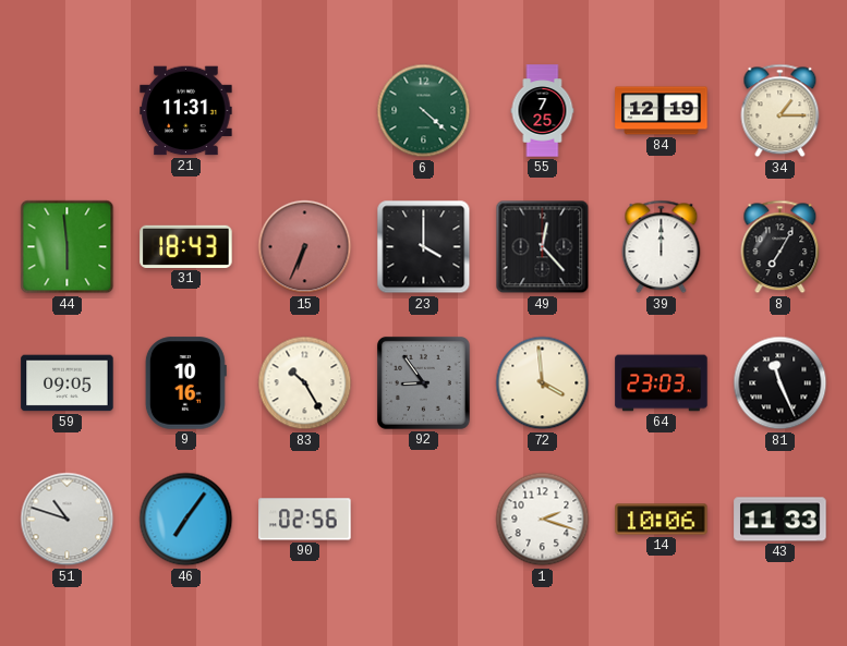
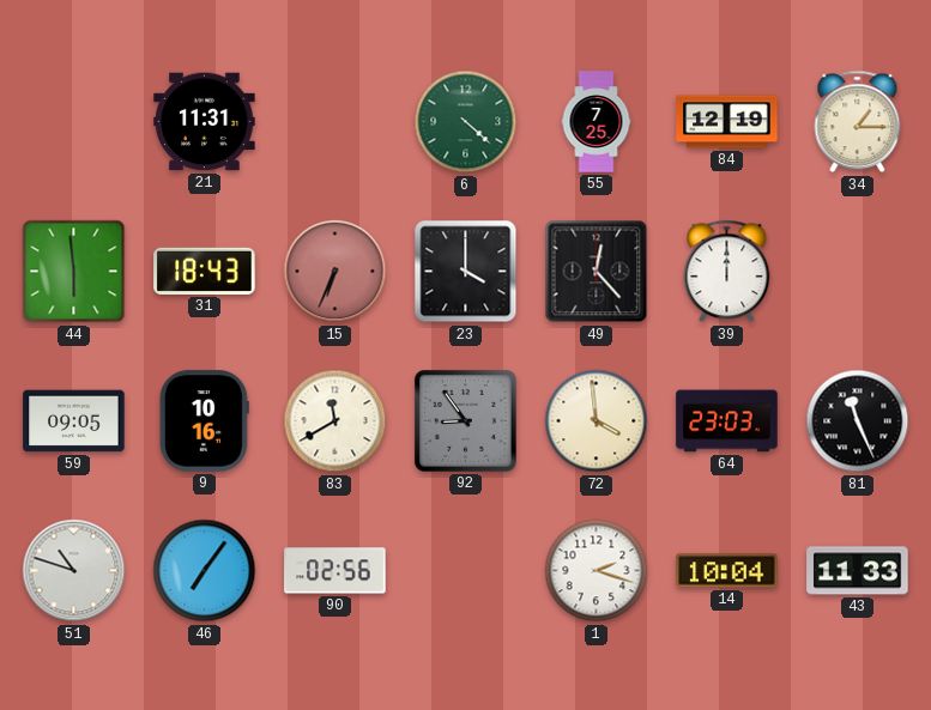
8: 7:05 -> none
83: 10:25 -> 11:40
14: 10:06 -> 10:04
